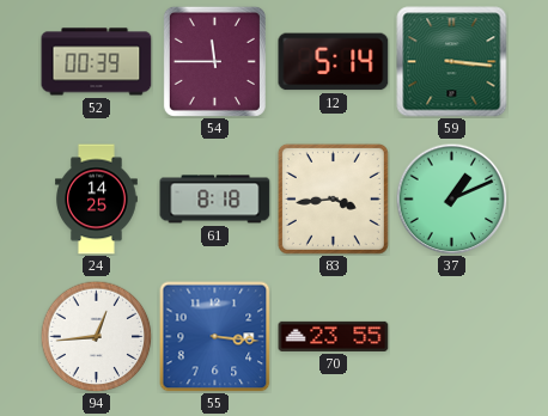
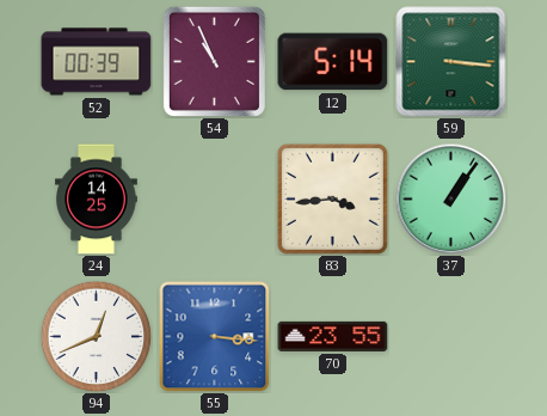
54: 11:45 -> 10:56
61: 8:18 -> none
37: 1:11 -> 1:06
94: 12:44 -> 12:41
